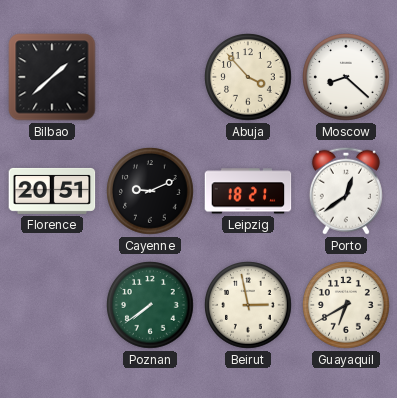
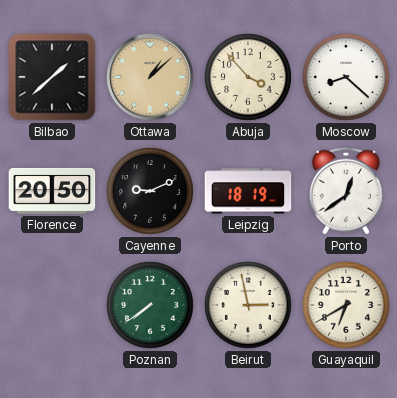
Ottawa: none -> 1:08
Florence: 20:51 -> 20:50
Leipzig: 18:21 -> 18:19
